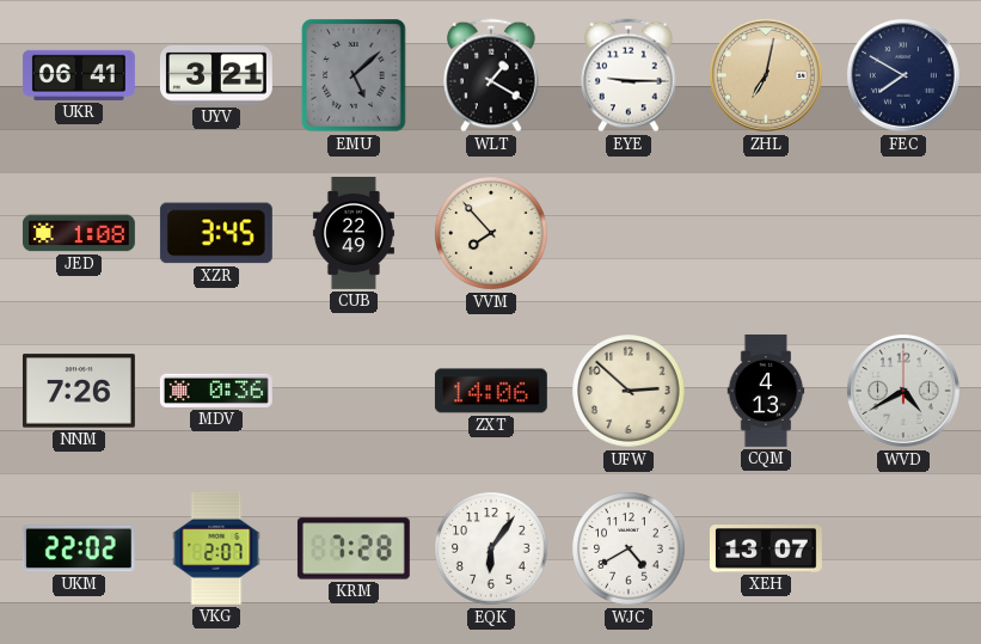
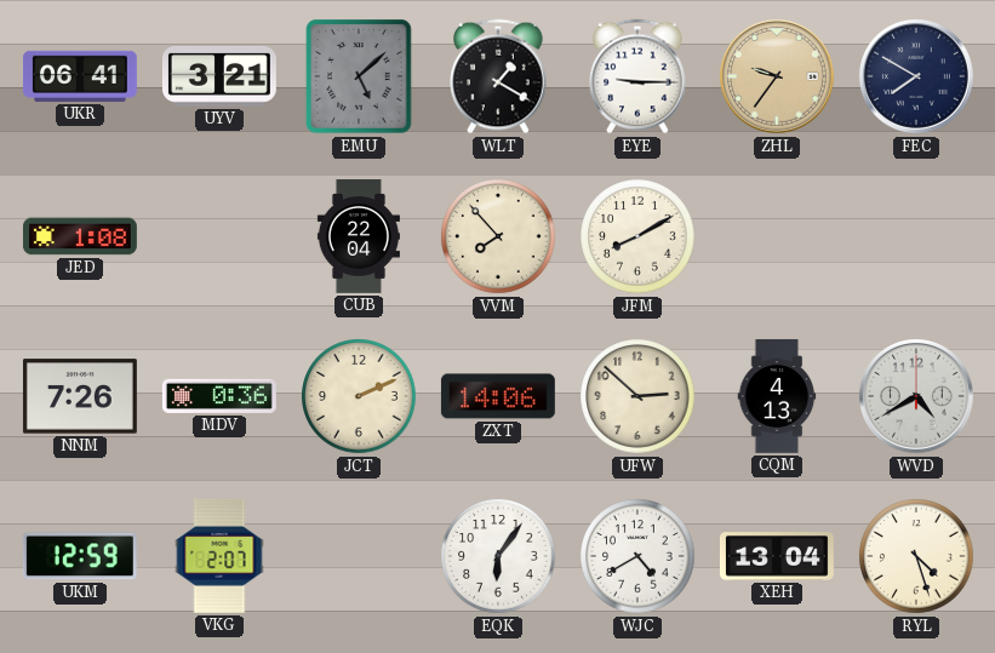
ZHL: 7:02 -> 9:36
XZR: 3:45 -> none
CUB: 22:49 -> 22:04
JFM: none -> 8:10
JCT: none -> 2:11
UKM: 22:02 -> 12:59
KRM: 7:28 -> none
XEH: 13:07 -> 13:04
RYL: none -> 4:27
